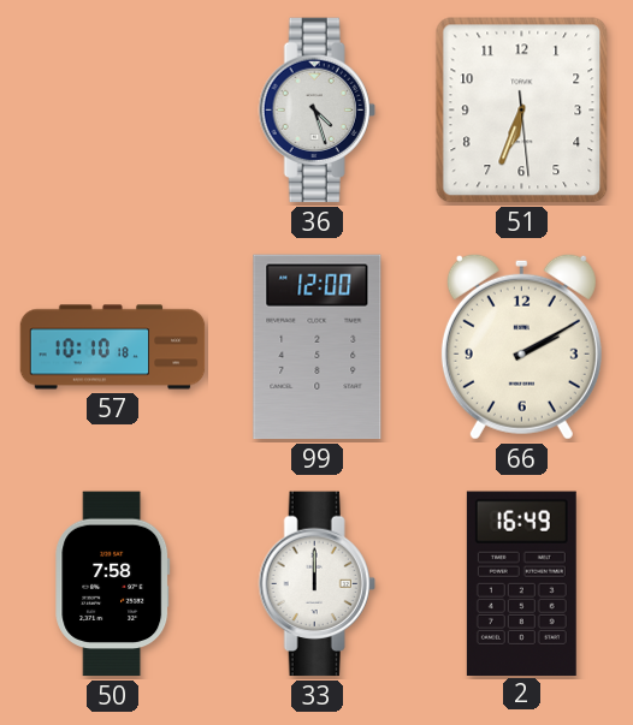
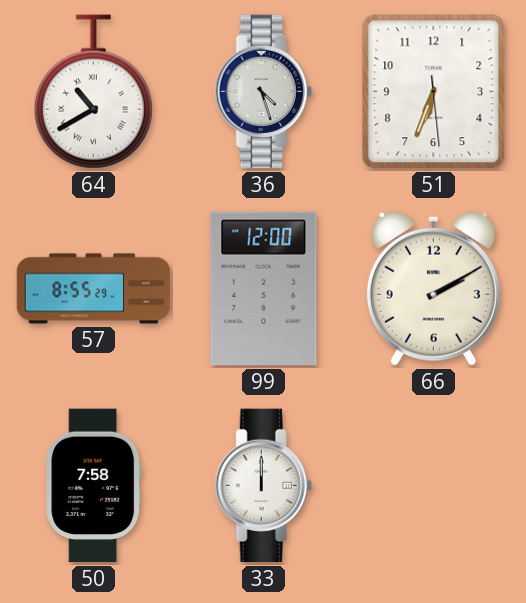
64: none -> 10:40
57: 10:10 -> 8:55
2: 16:49 -> none
